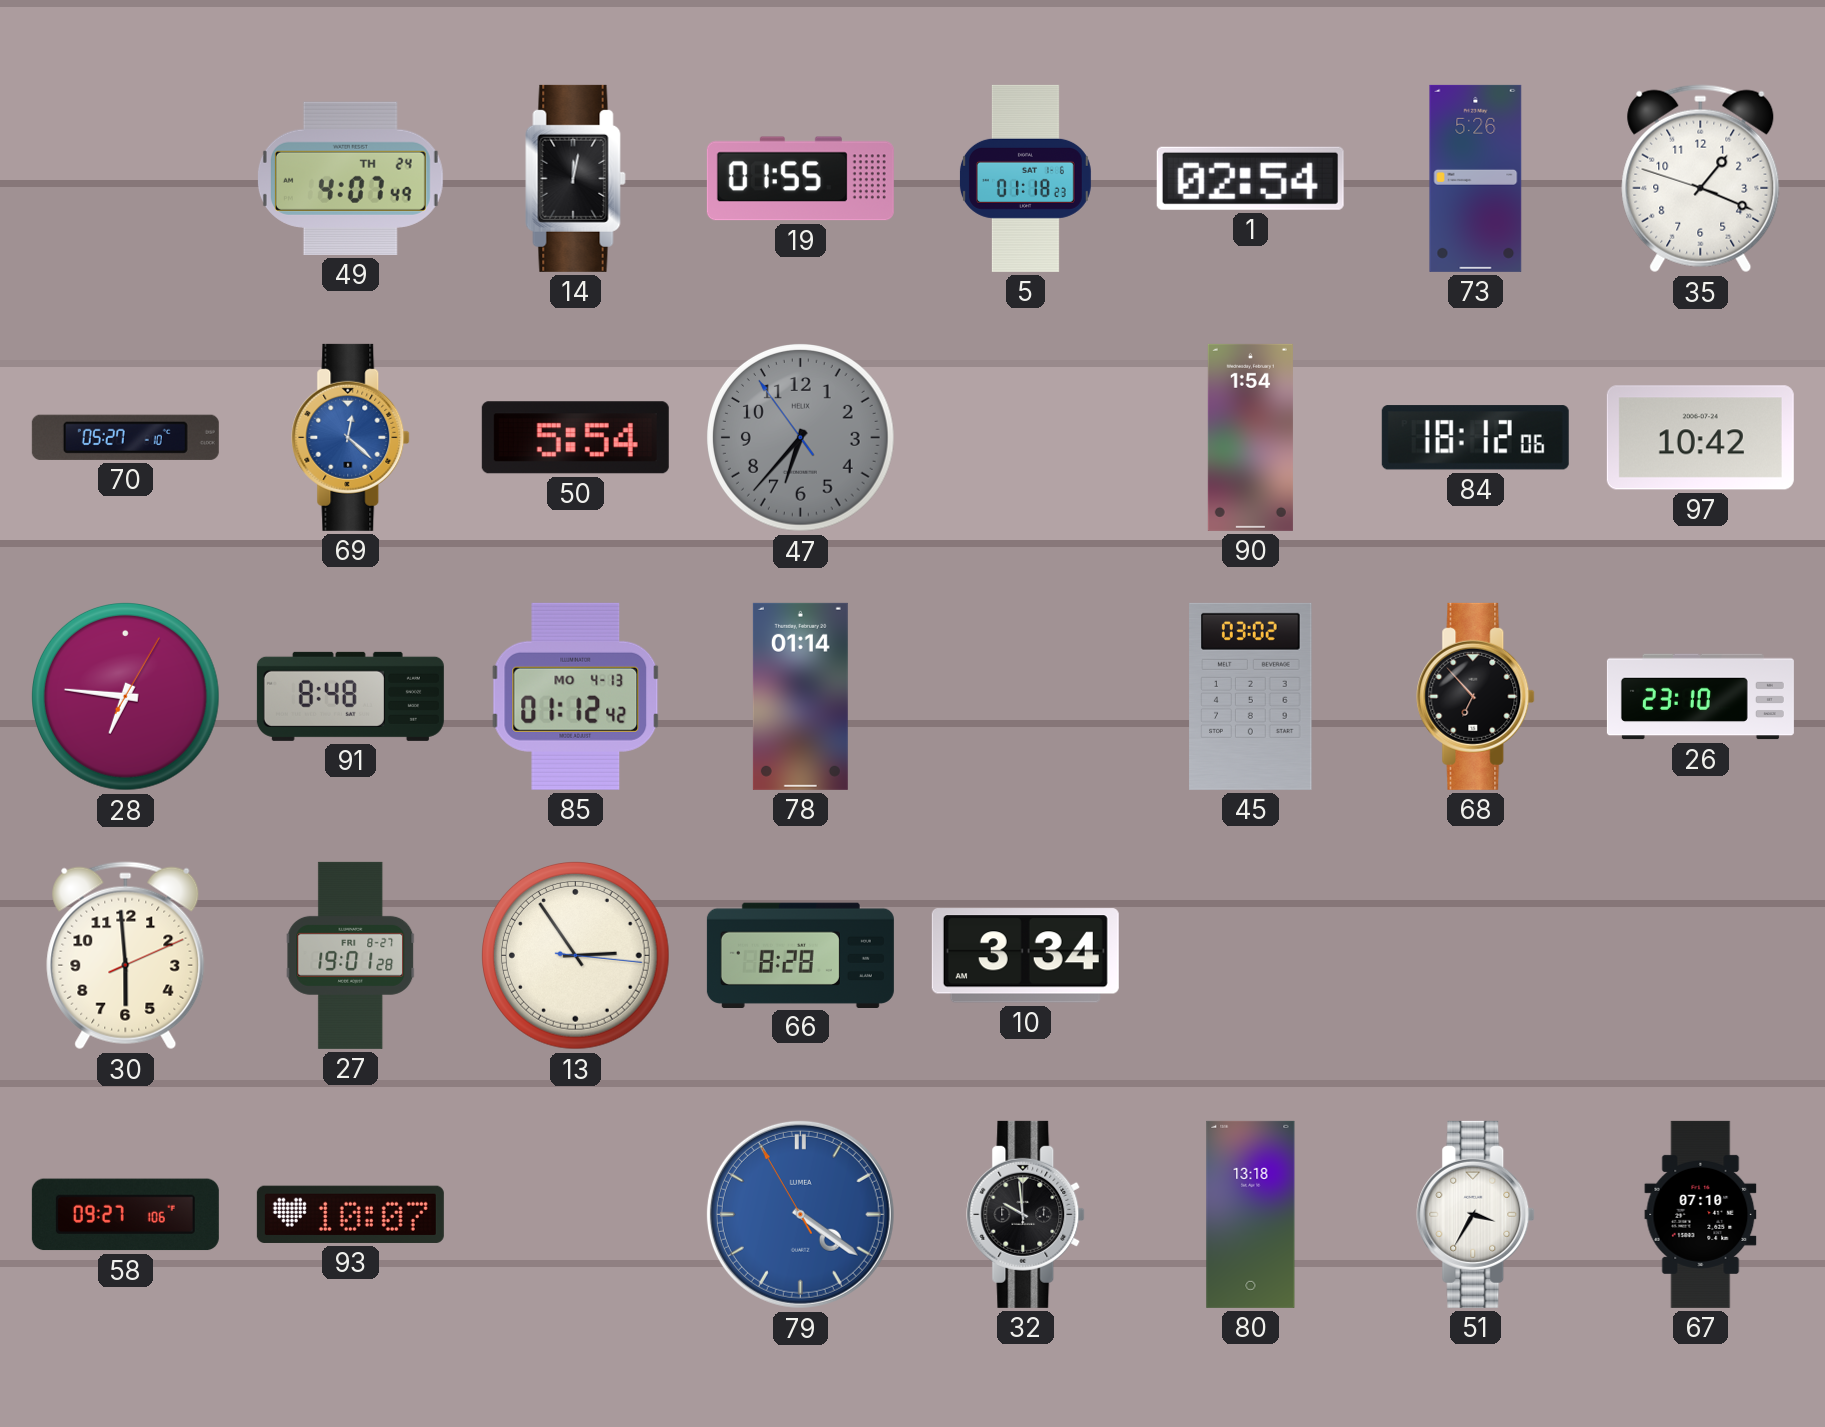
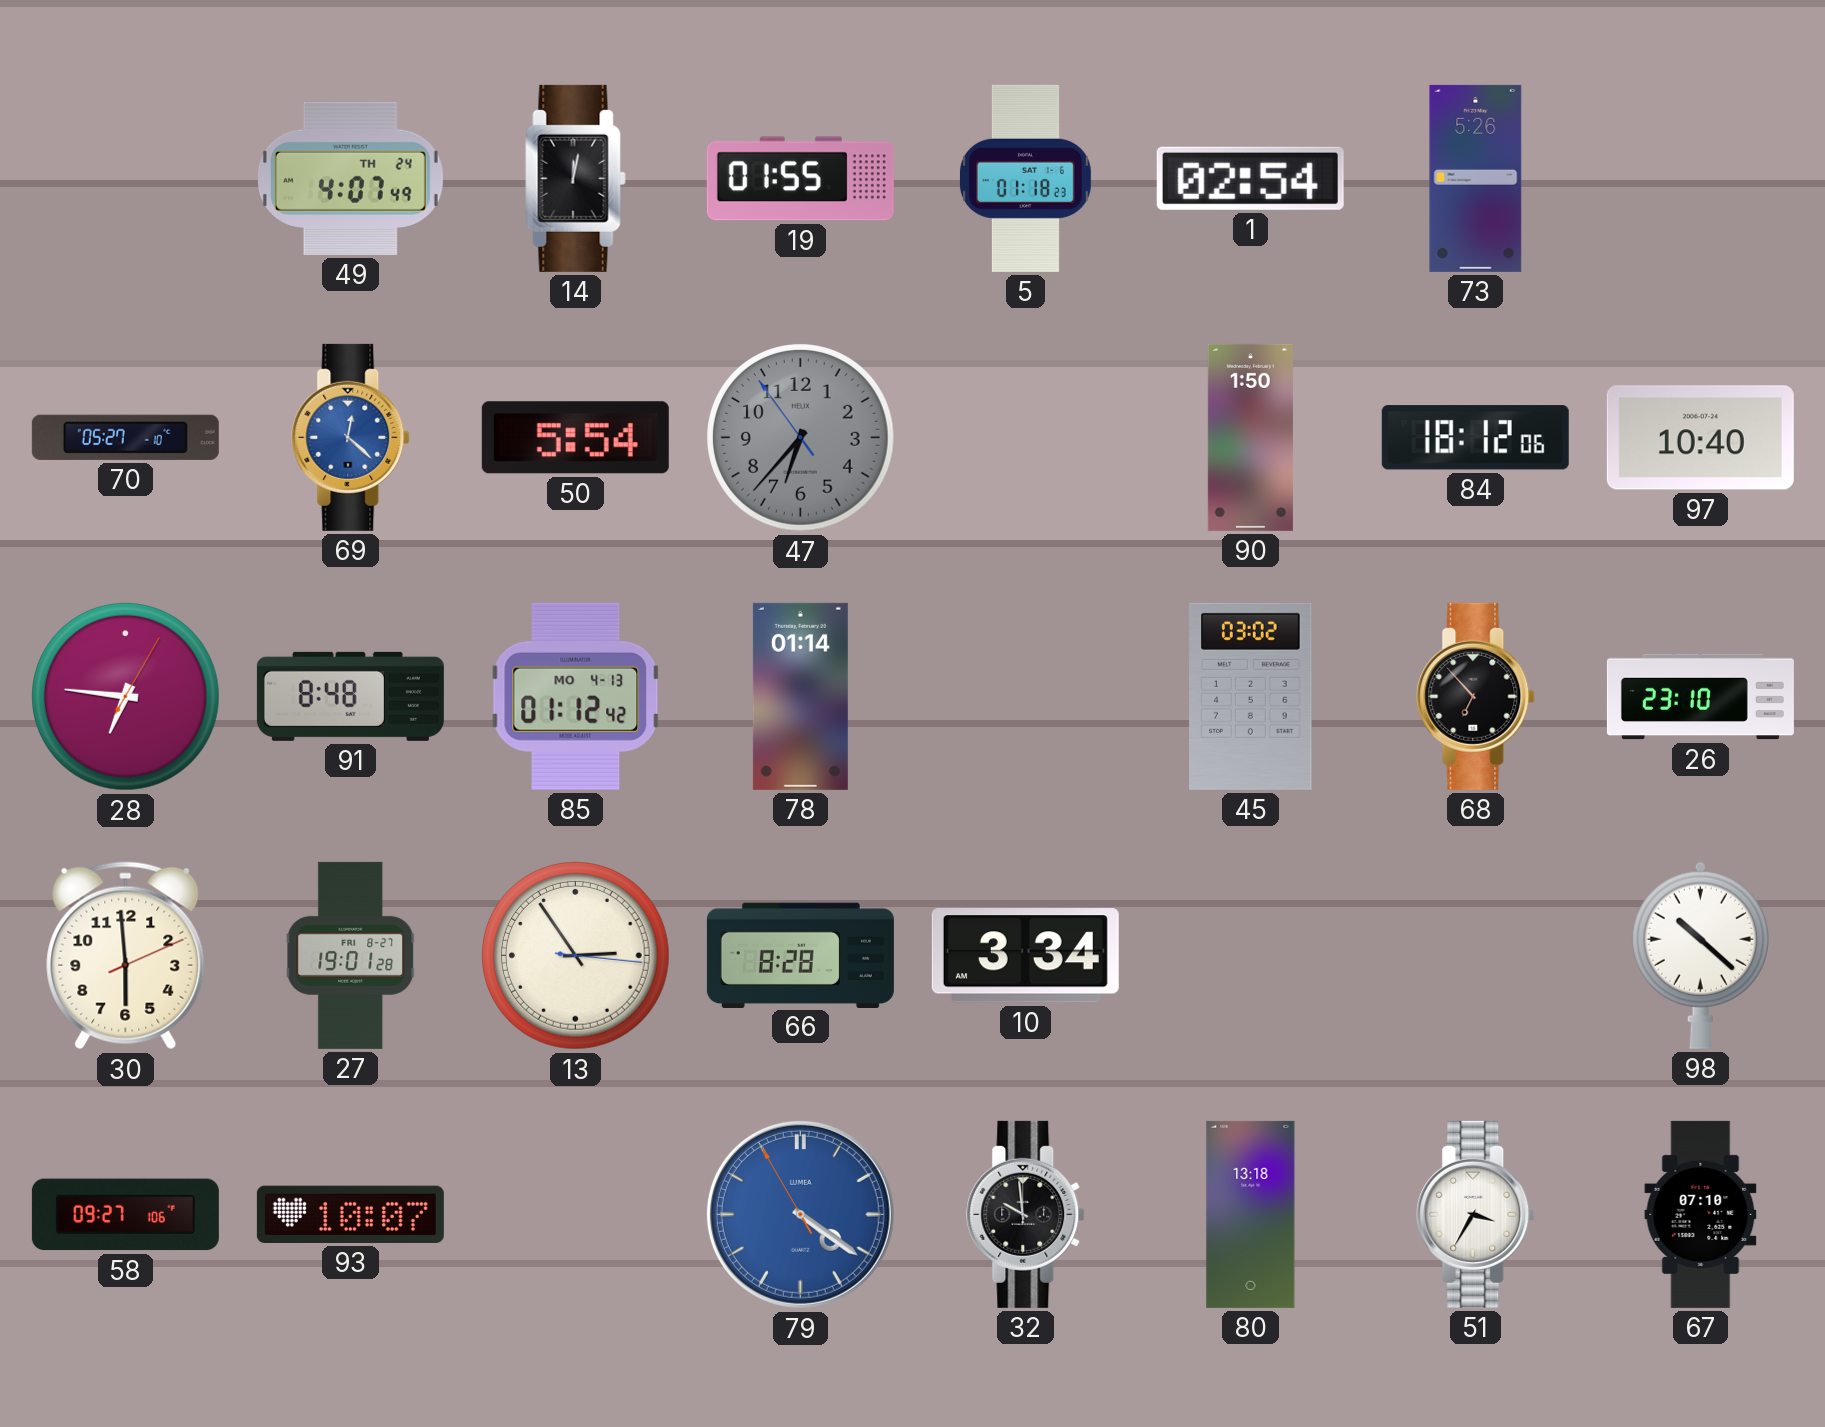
35: 1:18 -> none
90: 1:54 -> 1:50
97: 10:42 -> 10:40
98: none -> 10:22
